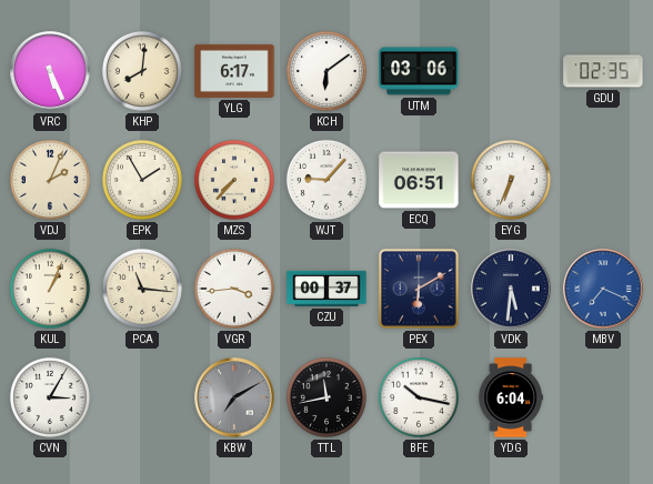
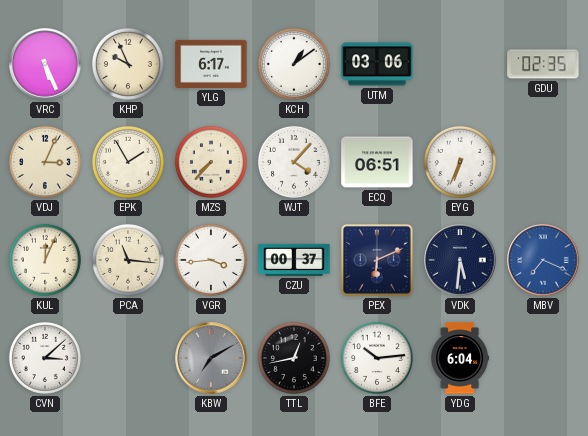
KHP: 8:01 -> 9:56
KCH: 6:09 -> 1:09
VDJ: 2:04 -> 3:04
WJT: 9:07 -> 4:07
KUL: 1:04 -> 12:04
PEX: 6:10 -> 6:11
CVN: 3:05 -> 3:08
TTL: 11:43 -> 12:43
BFE: 10:17 -> 10:14
